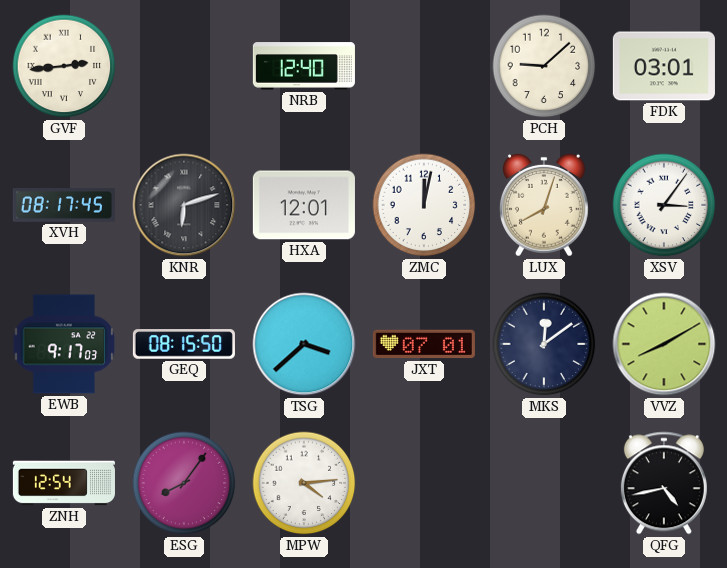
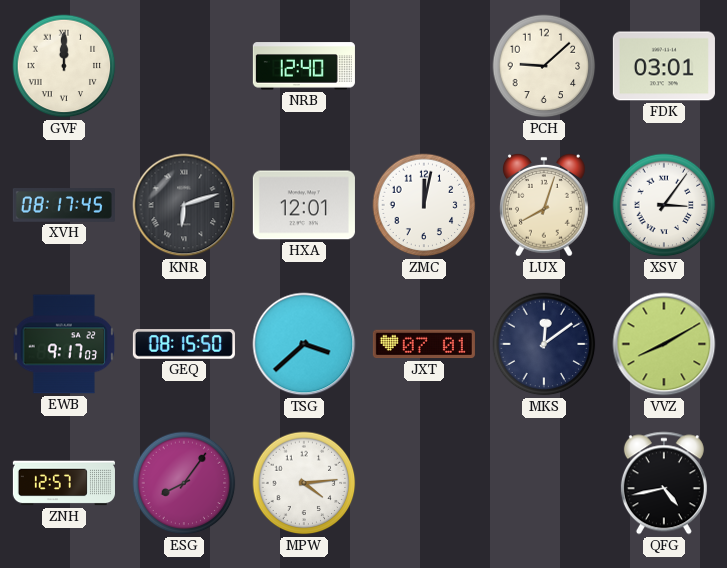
GVF: 2:44 -> 12:00
ZNH: 12:54 -> 12:57
